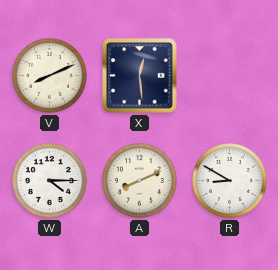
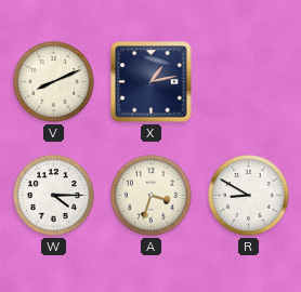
X: 12:29 -> 1:13
A: 8:11 -> 3:33
